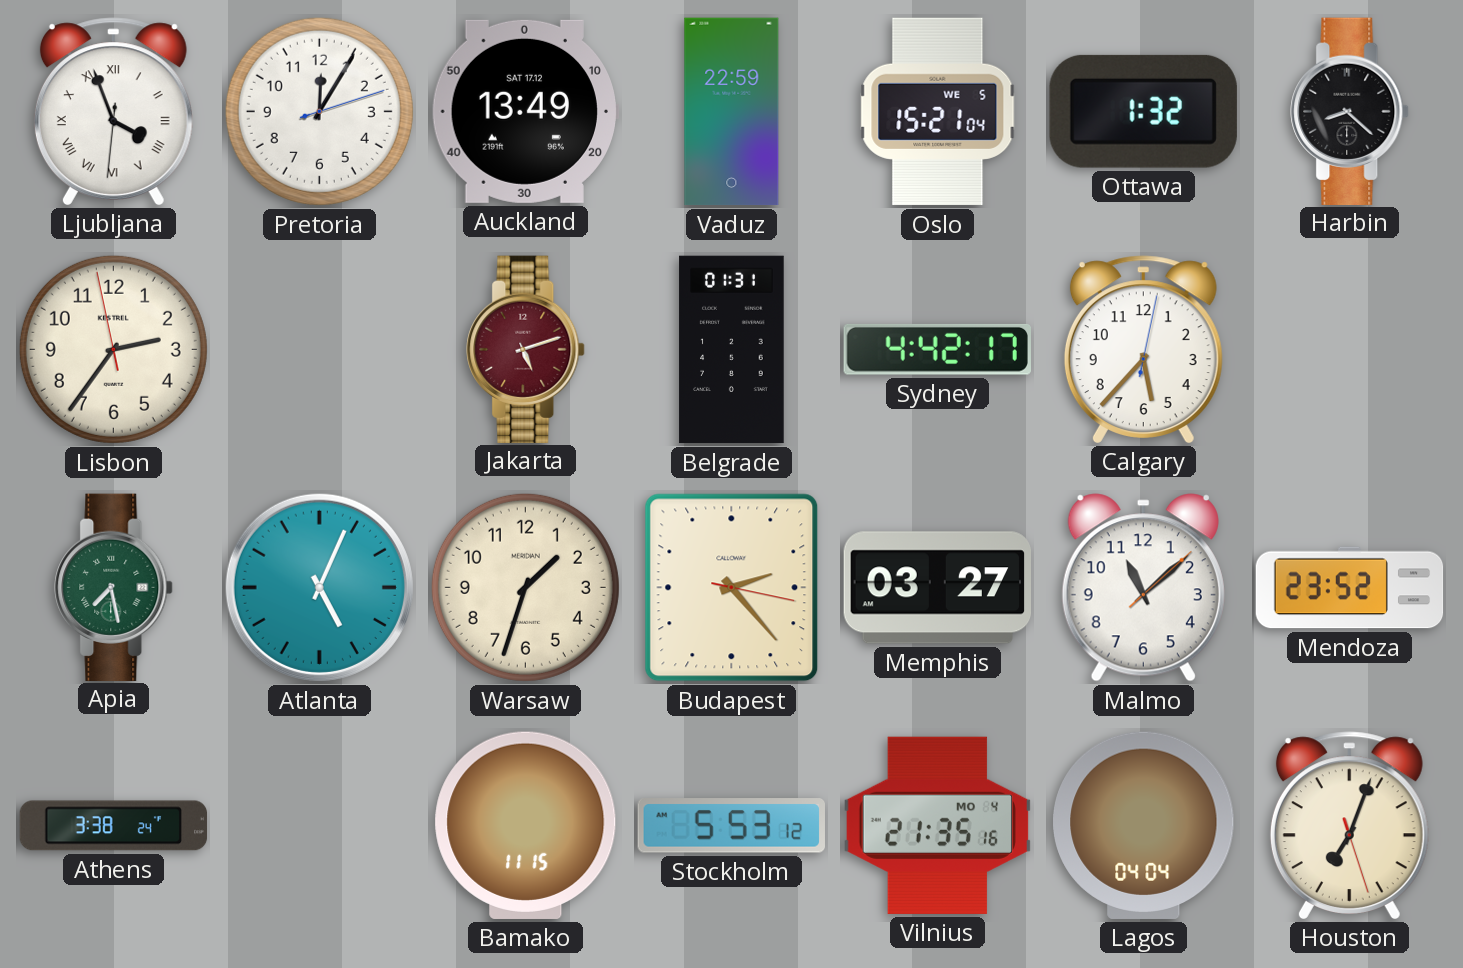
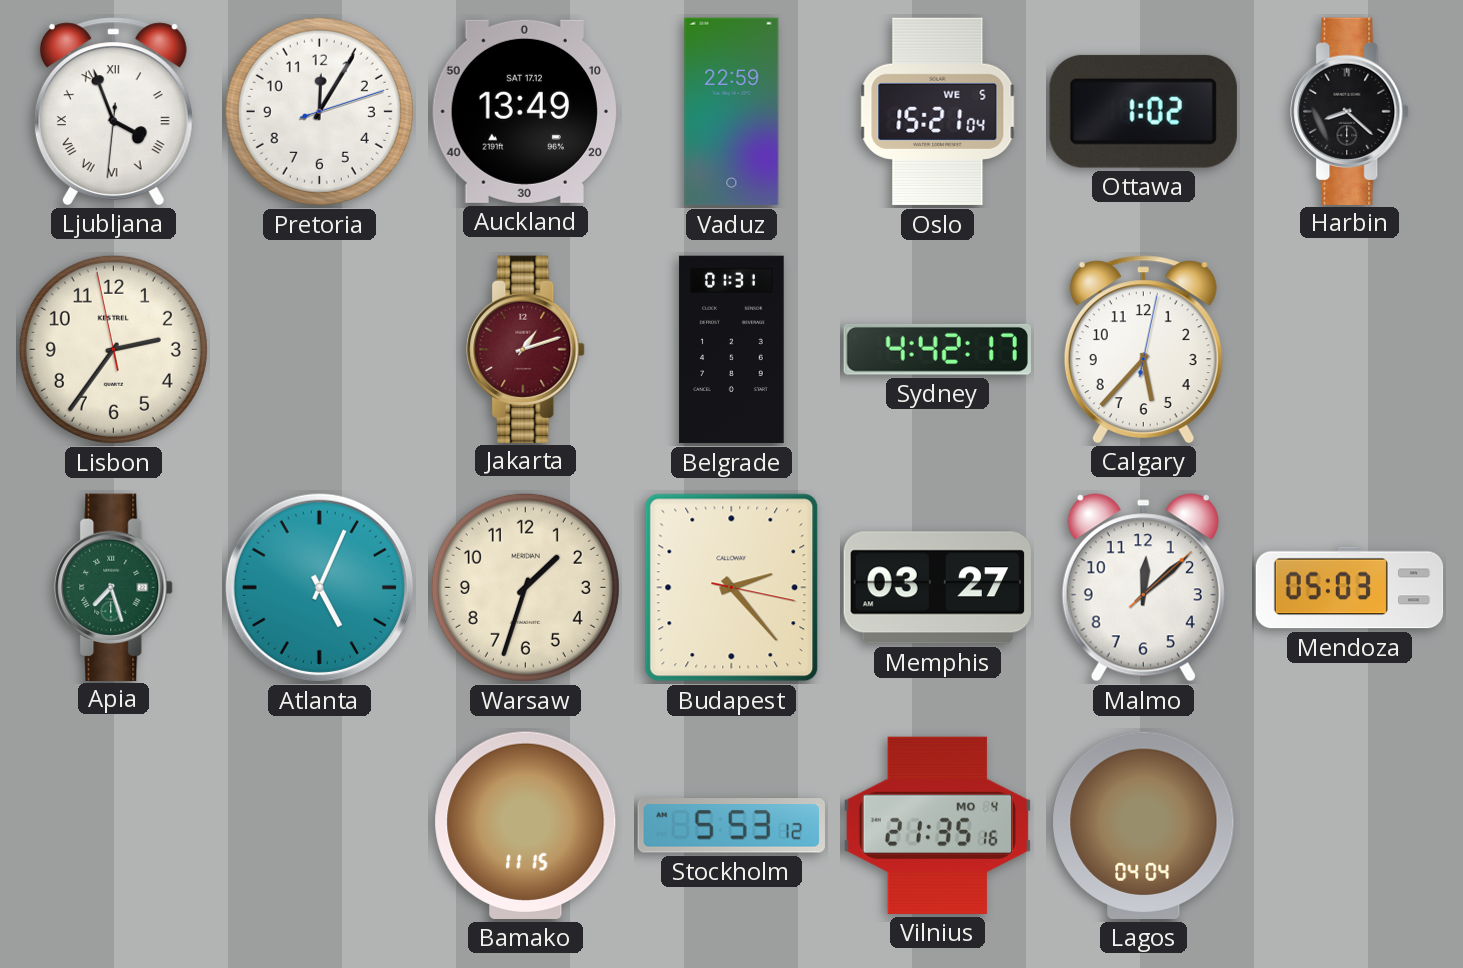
Ottawa: 1:32 -> 1:02
Jakarta: 5:12 -> 1:12
Apia: 7:28 -> 7:27
Malmo: 11:08 -> 12:08
Mendoza: 23:52 -> 05:03
Athens: 3:38 -> none
Houston: 7:03 -> none
